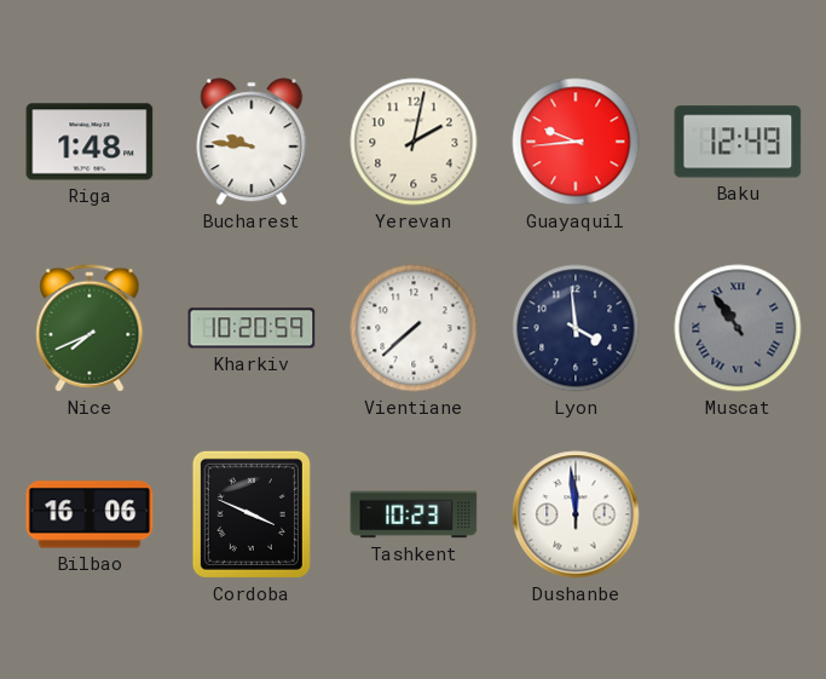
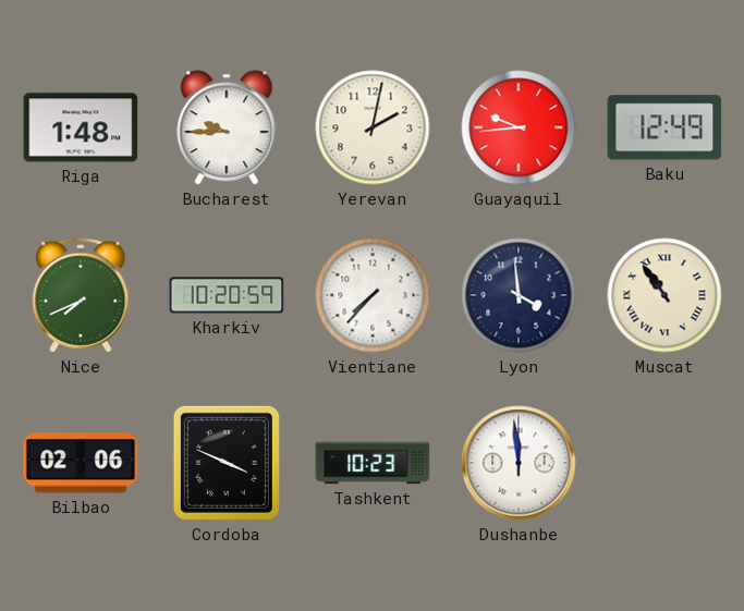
Bucharest: 9:46 -> 9:45
Vientiane: 7:38 -> 7:37
Muscat dial: grey -> cream
Bilbao: 16:06 -> 02:06
